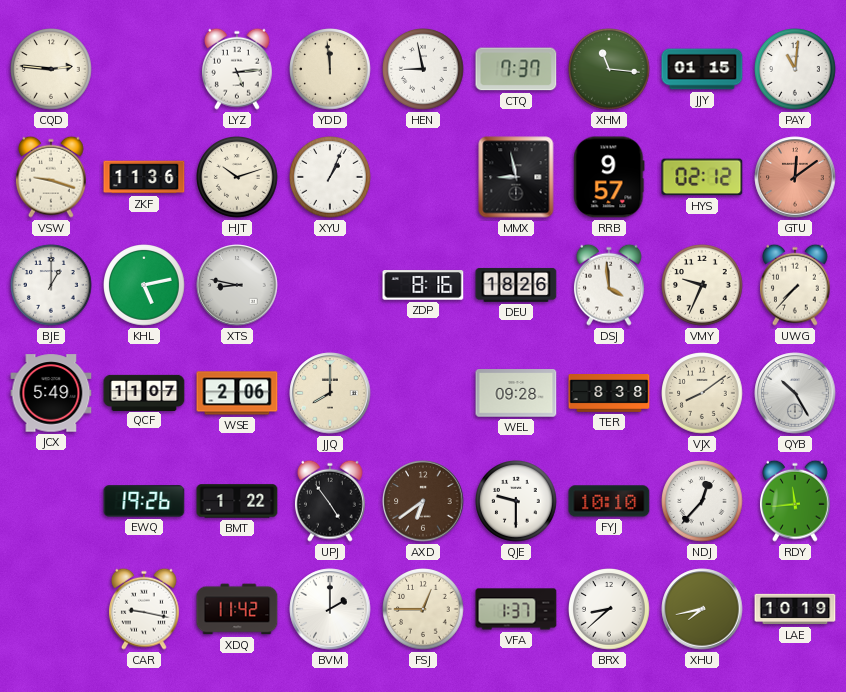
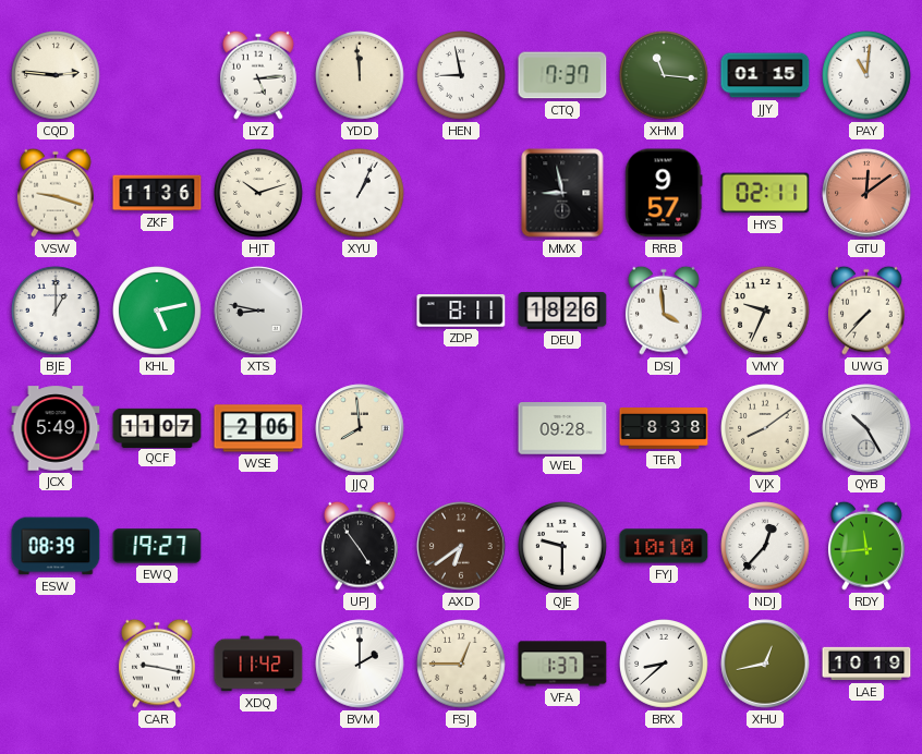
HYS: 02:12 -> 02:11
ZDP: 8:16 -> 8:11
JJQ: 8:00 -> 7:59
ESW: none -> 08:39
EWQ: 19:26 -> 19:27
BMT: 1:22 -> none
XHU: 7:43 -> 12:43
